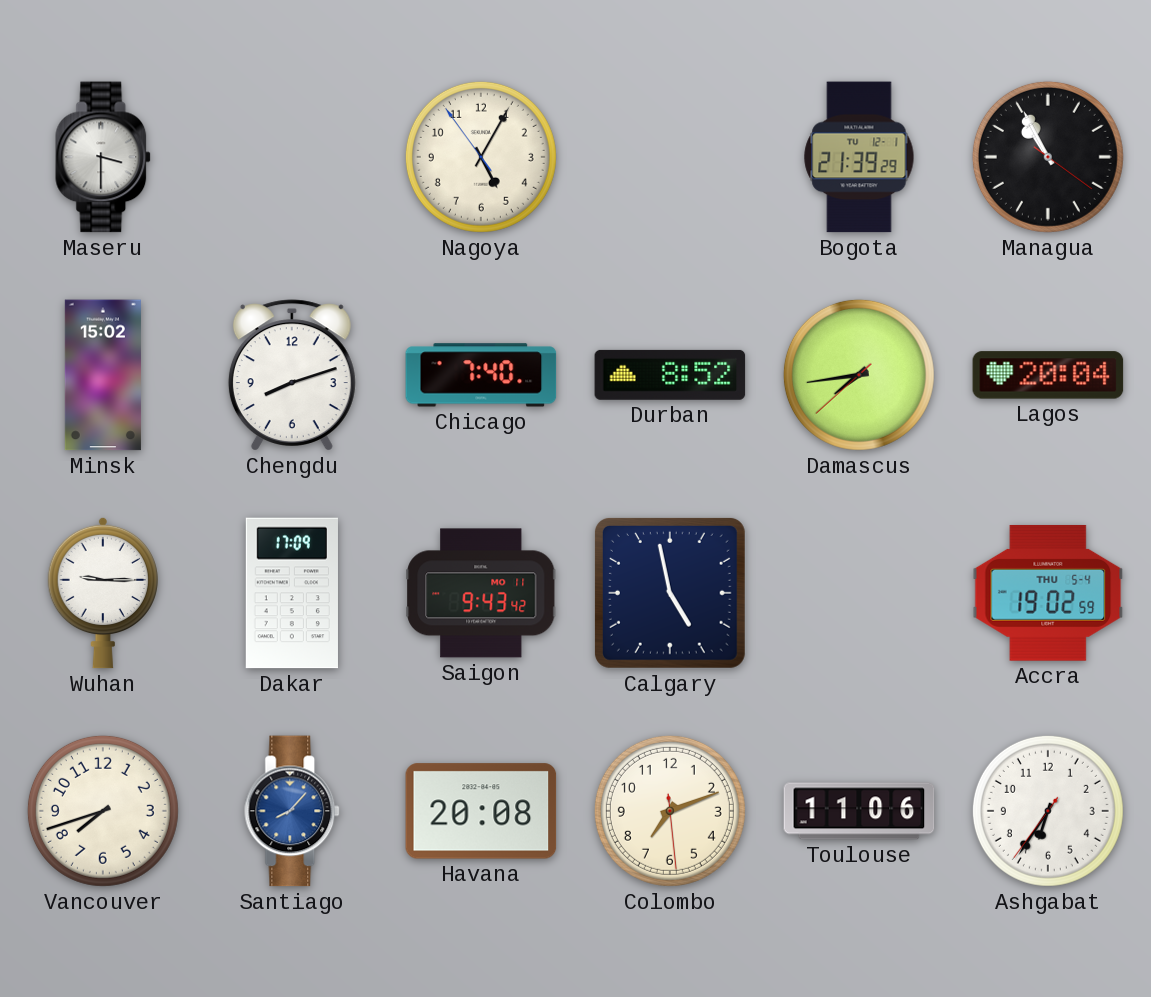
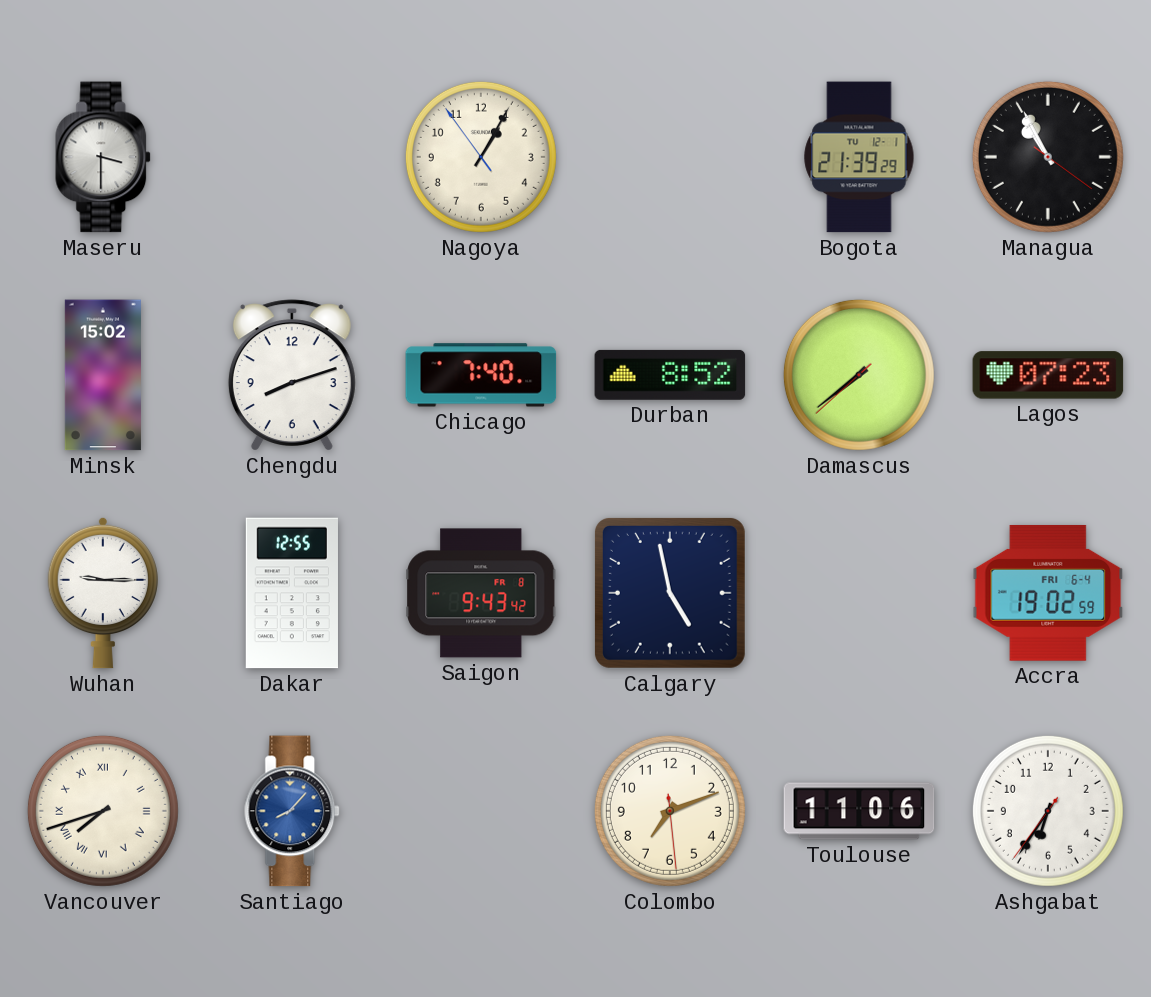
Nagoya: 5:04 -> 1:04
Damascus: 7:43 -> 7:38
Lagos: 20:04 -> 07:23
Dakar: 17:09 -> 12:55
Saigon date: MO 11 -> FR 8
Accra date: THU 5-4 -> FRI 6-4
Vancouver numerals: Arabic -> Roman
Havana: 20:08 -> none
